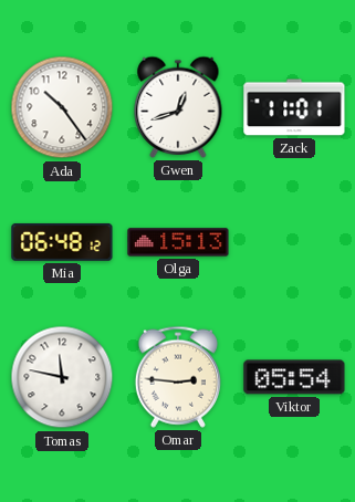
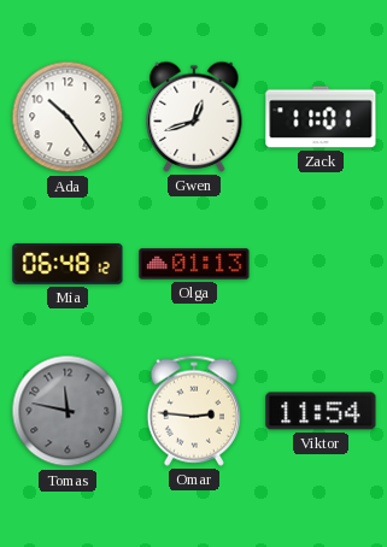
Olga: 15:13 -> 01:13
Tomas dial: white -> grey
Viktor: 05:54 -> 11:54
